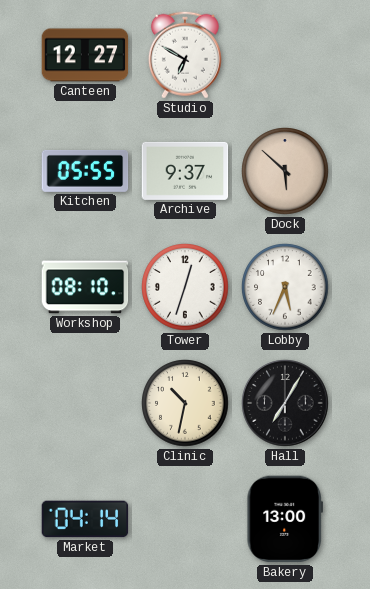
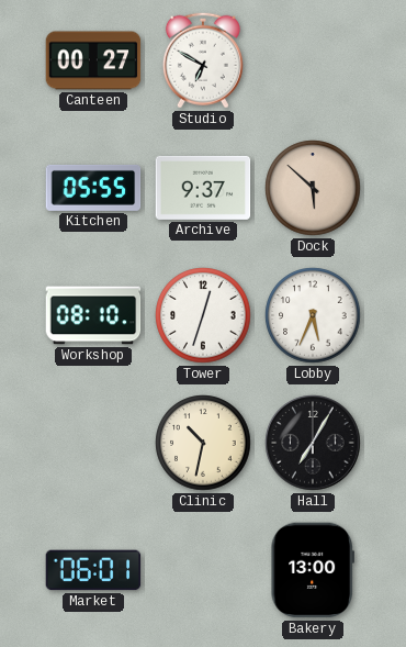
Canteen: 12:27 -> 00:27
Market: 04:14 -> 06:01
